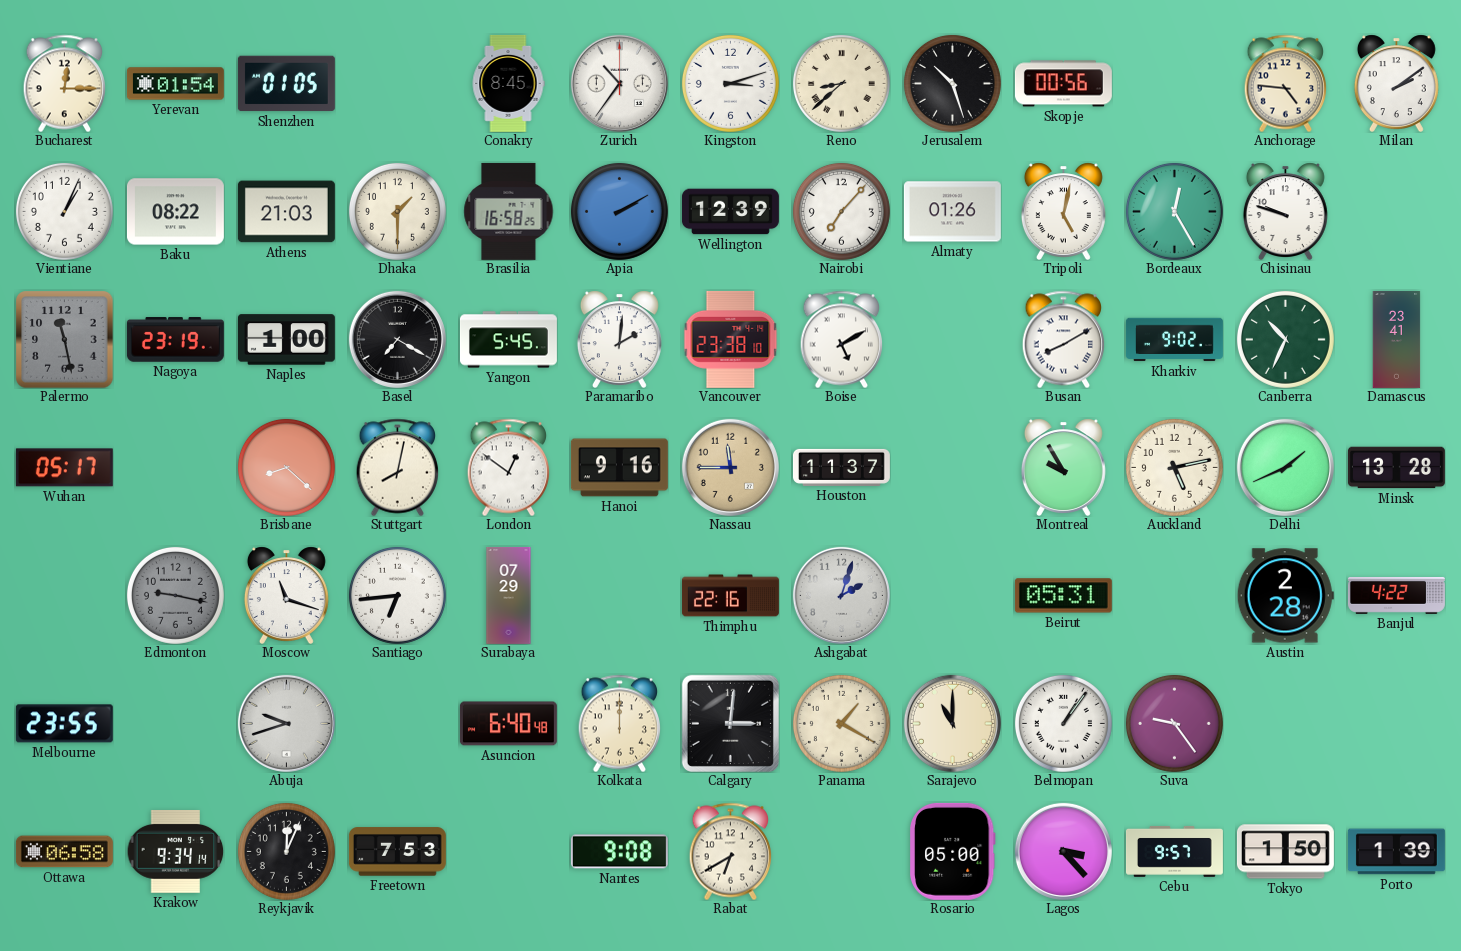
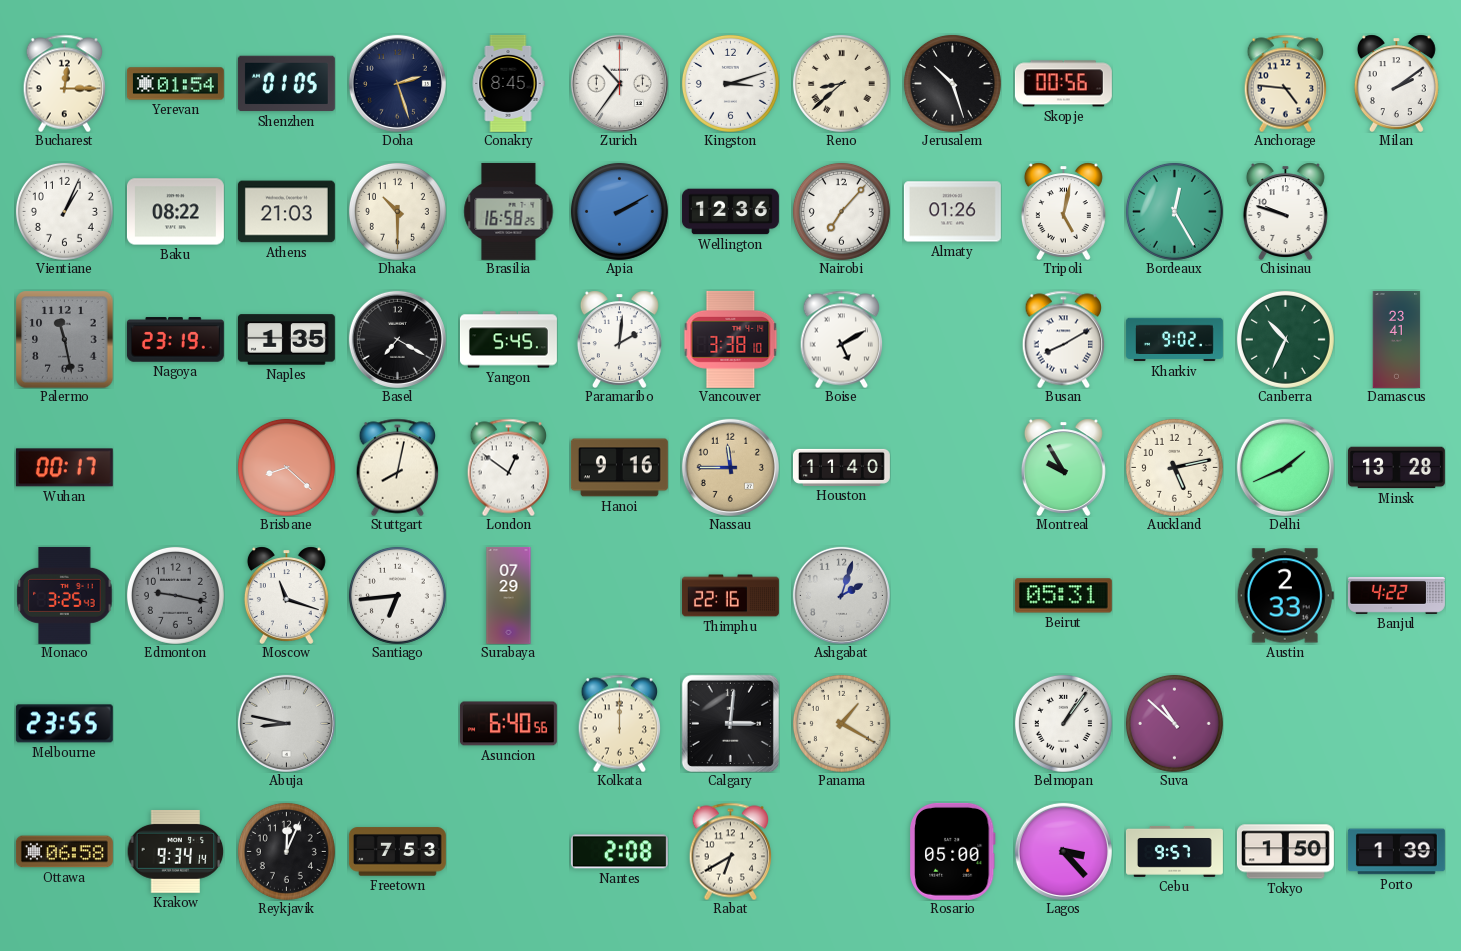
Doha: none -> 2:27
Dhaka: 1:30 -> 10:30
Wellington: 12:39 -> 12:36
Naples: 1:00 -> 1:35
Vancouver: 23:38 -> 3:38
Wuhan: 05:17 -> 00:17
Houston: 11:37 -> 11:40
Monaco: none -> 3:25
Austin: 2:28 -> 2:33
Abuja: 9:42 -> 8:47
Asuncion: 6:40:48 -> 6:40:56
Sarajevo: 11:00 -> none
Suva: 9:24 -> 10:52
Nantes: 9:08 -> 2:08
